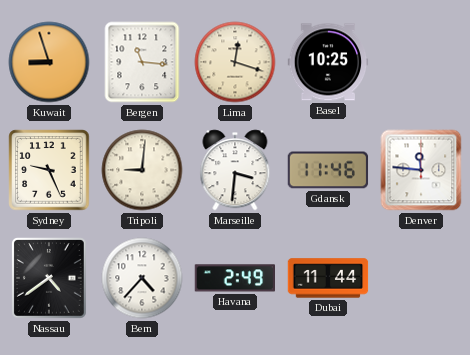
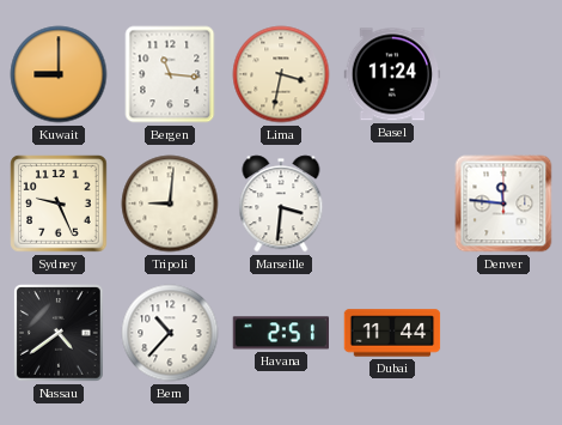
Kuwait: 8:57 -> 9:00
Lima: 12:18 -> 3:32
Basel: 10:25 -> 11:24
Gdansk: 11:46 -> none
Bern: 4:37 -> 10:37
Havana: 2:49 -> 2:51
